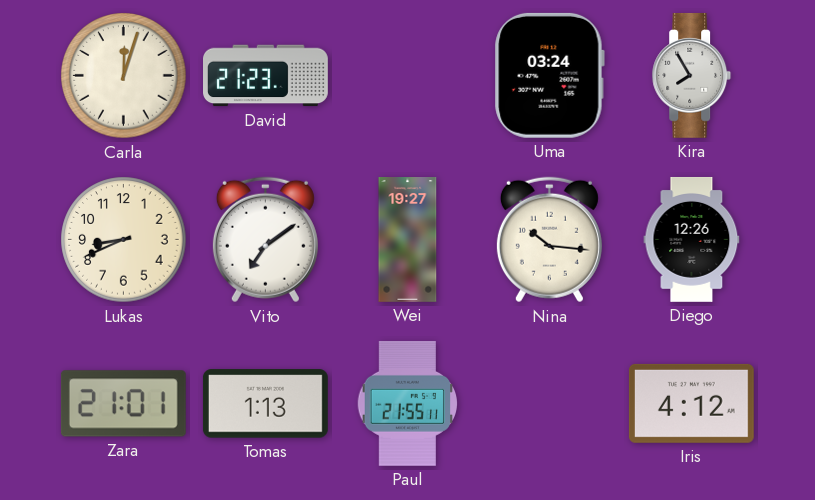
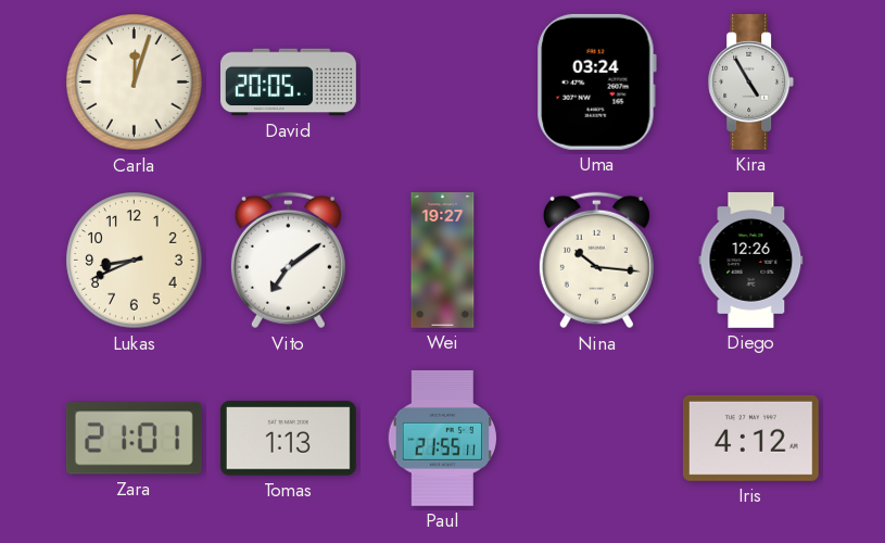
David: 21:23 -> 20:05
Kira: 7:55 -> 4:55
